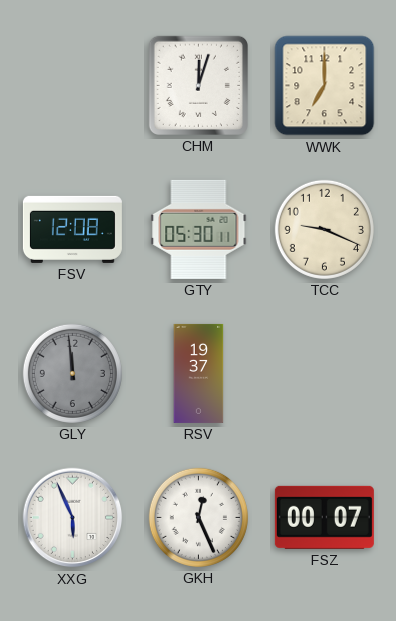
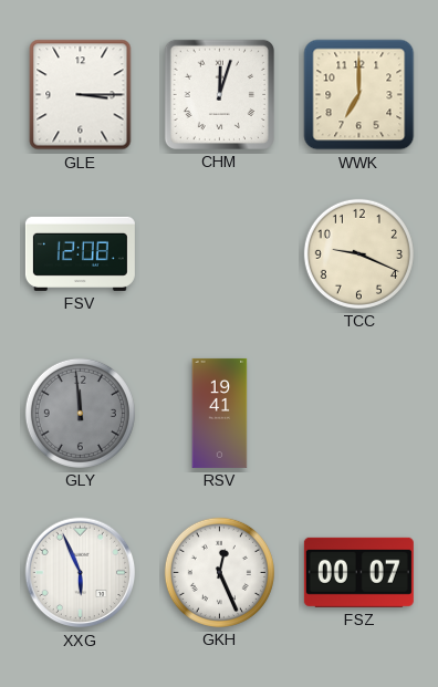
GLE: none -> 3:15
GTY: 05:30 -> none
RSV: 19:37 -> 19:41
